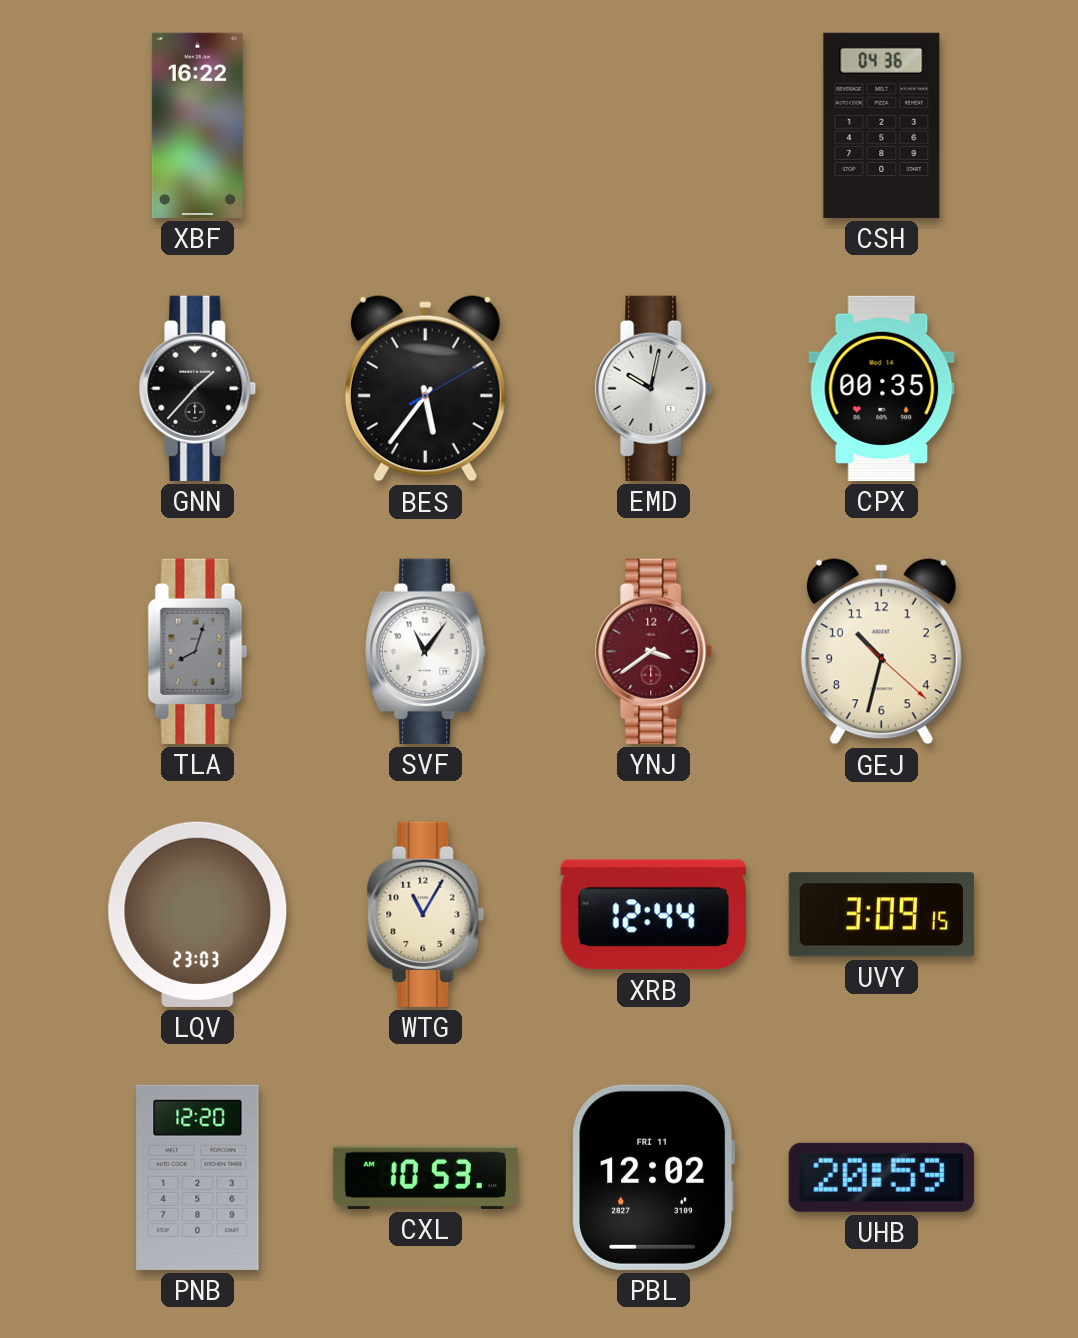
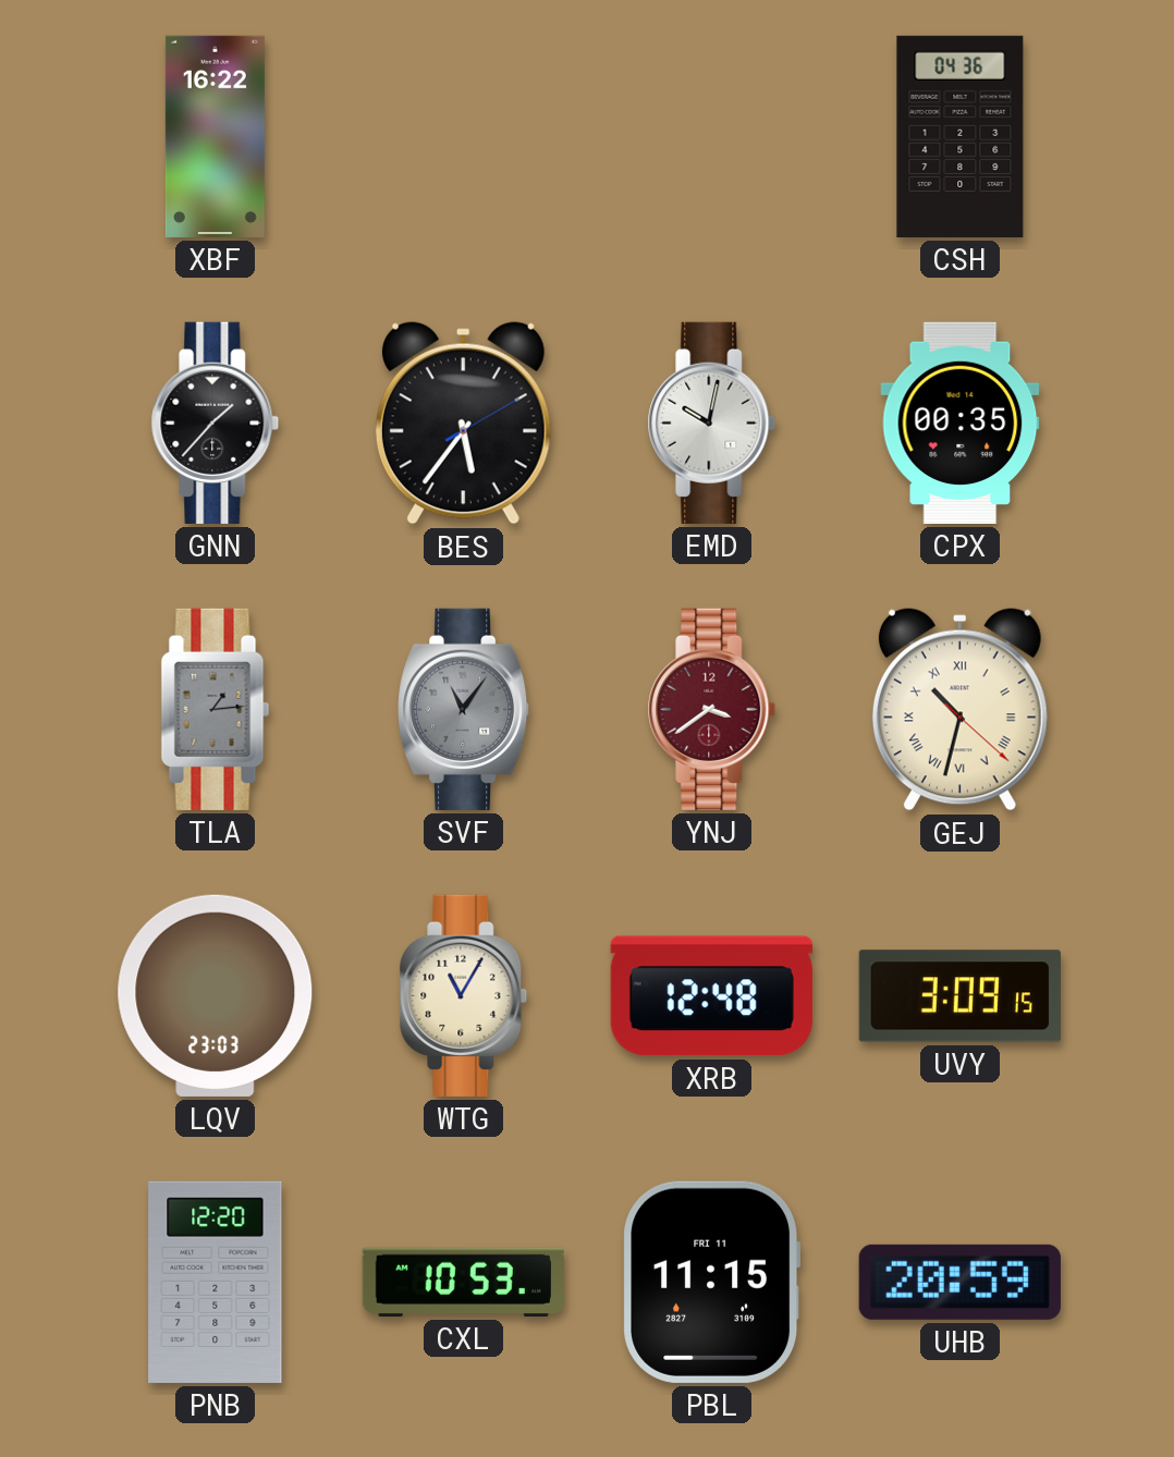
TLA: 8:03 -> 1:14
SVF dial: white -> grey
GEJ numerals: Arabic -> Roman
XRB: 12:44 -> 12:48
PBL: 12:02 -> 11:15
